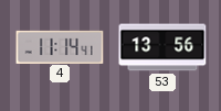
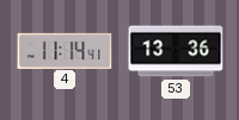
53: 13:56 -> 13:36
